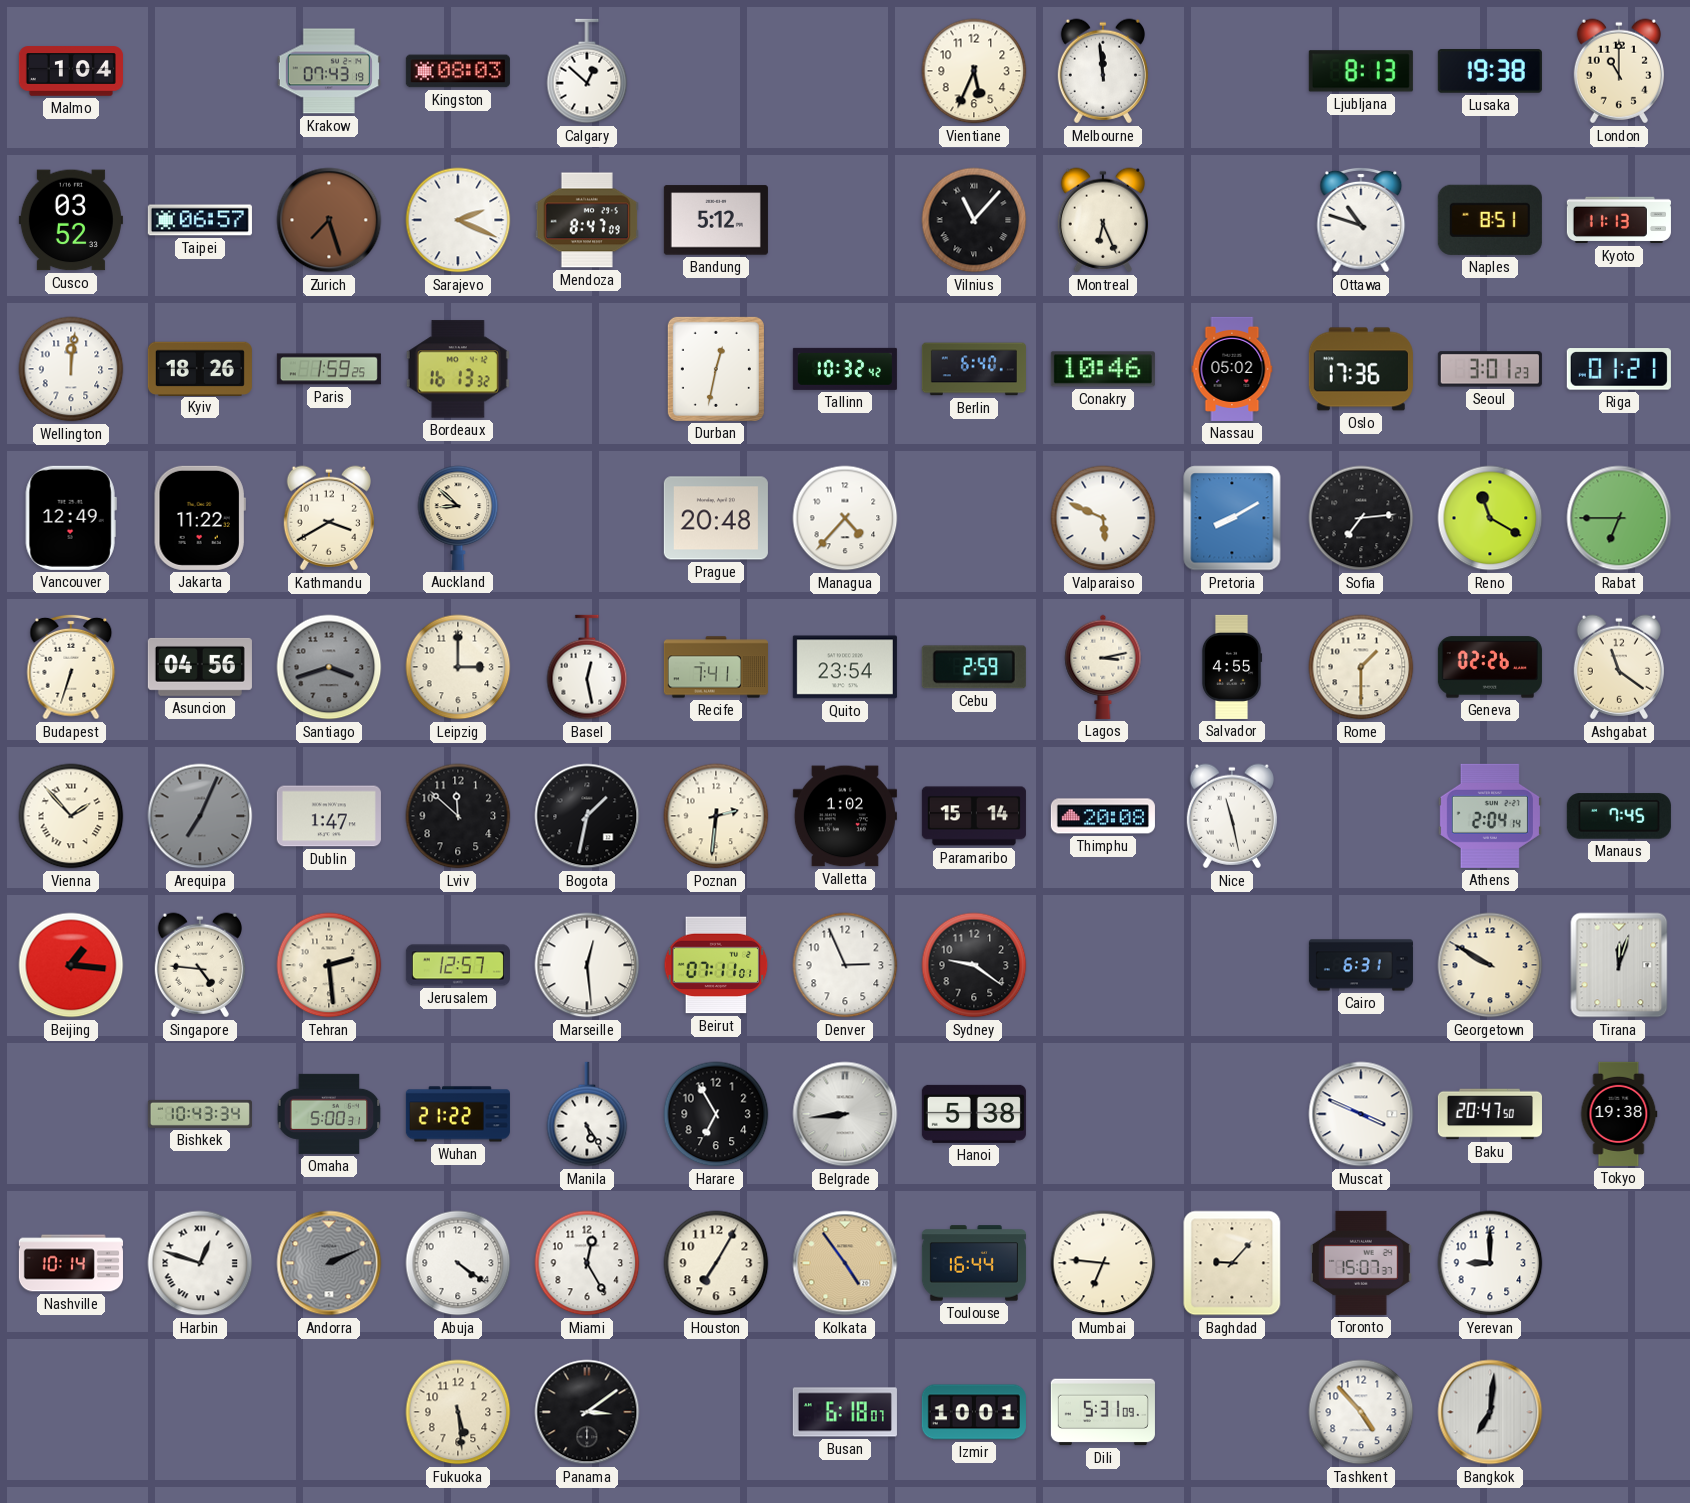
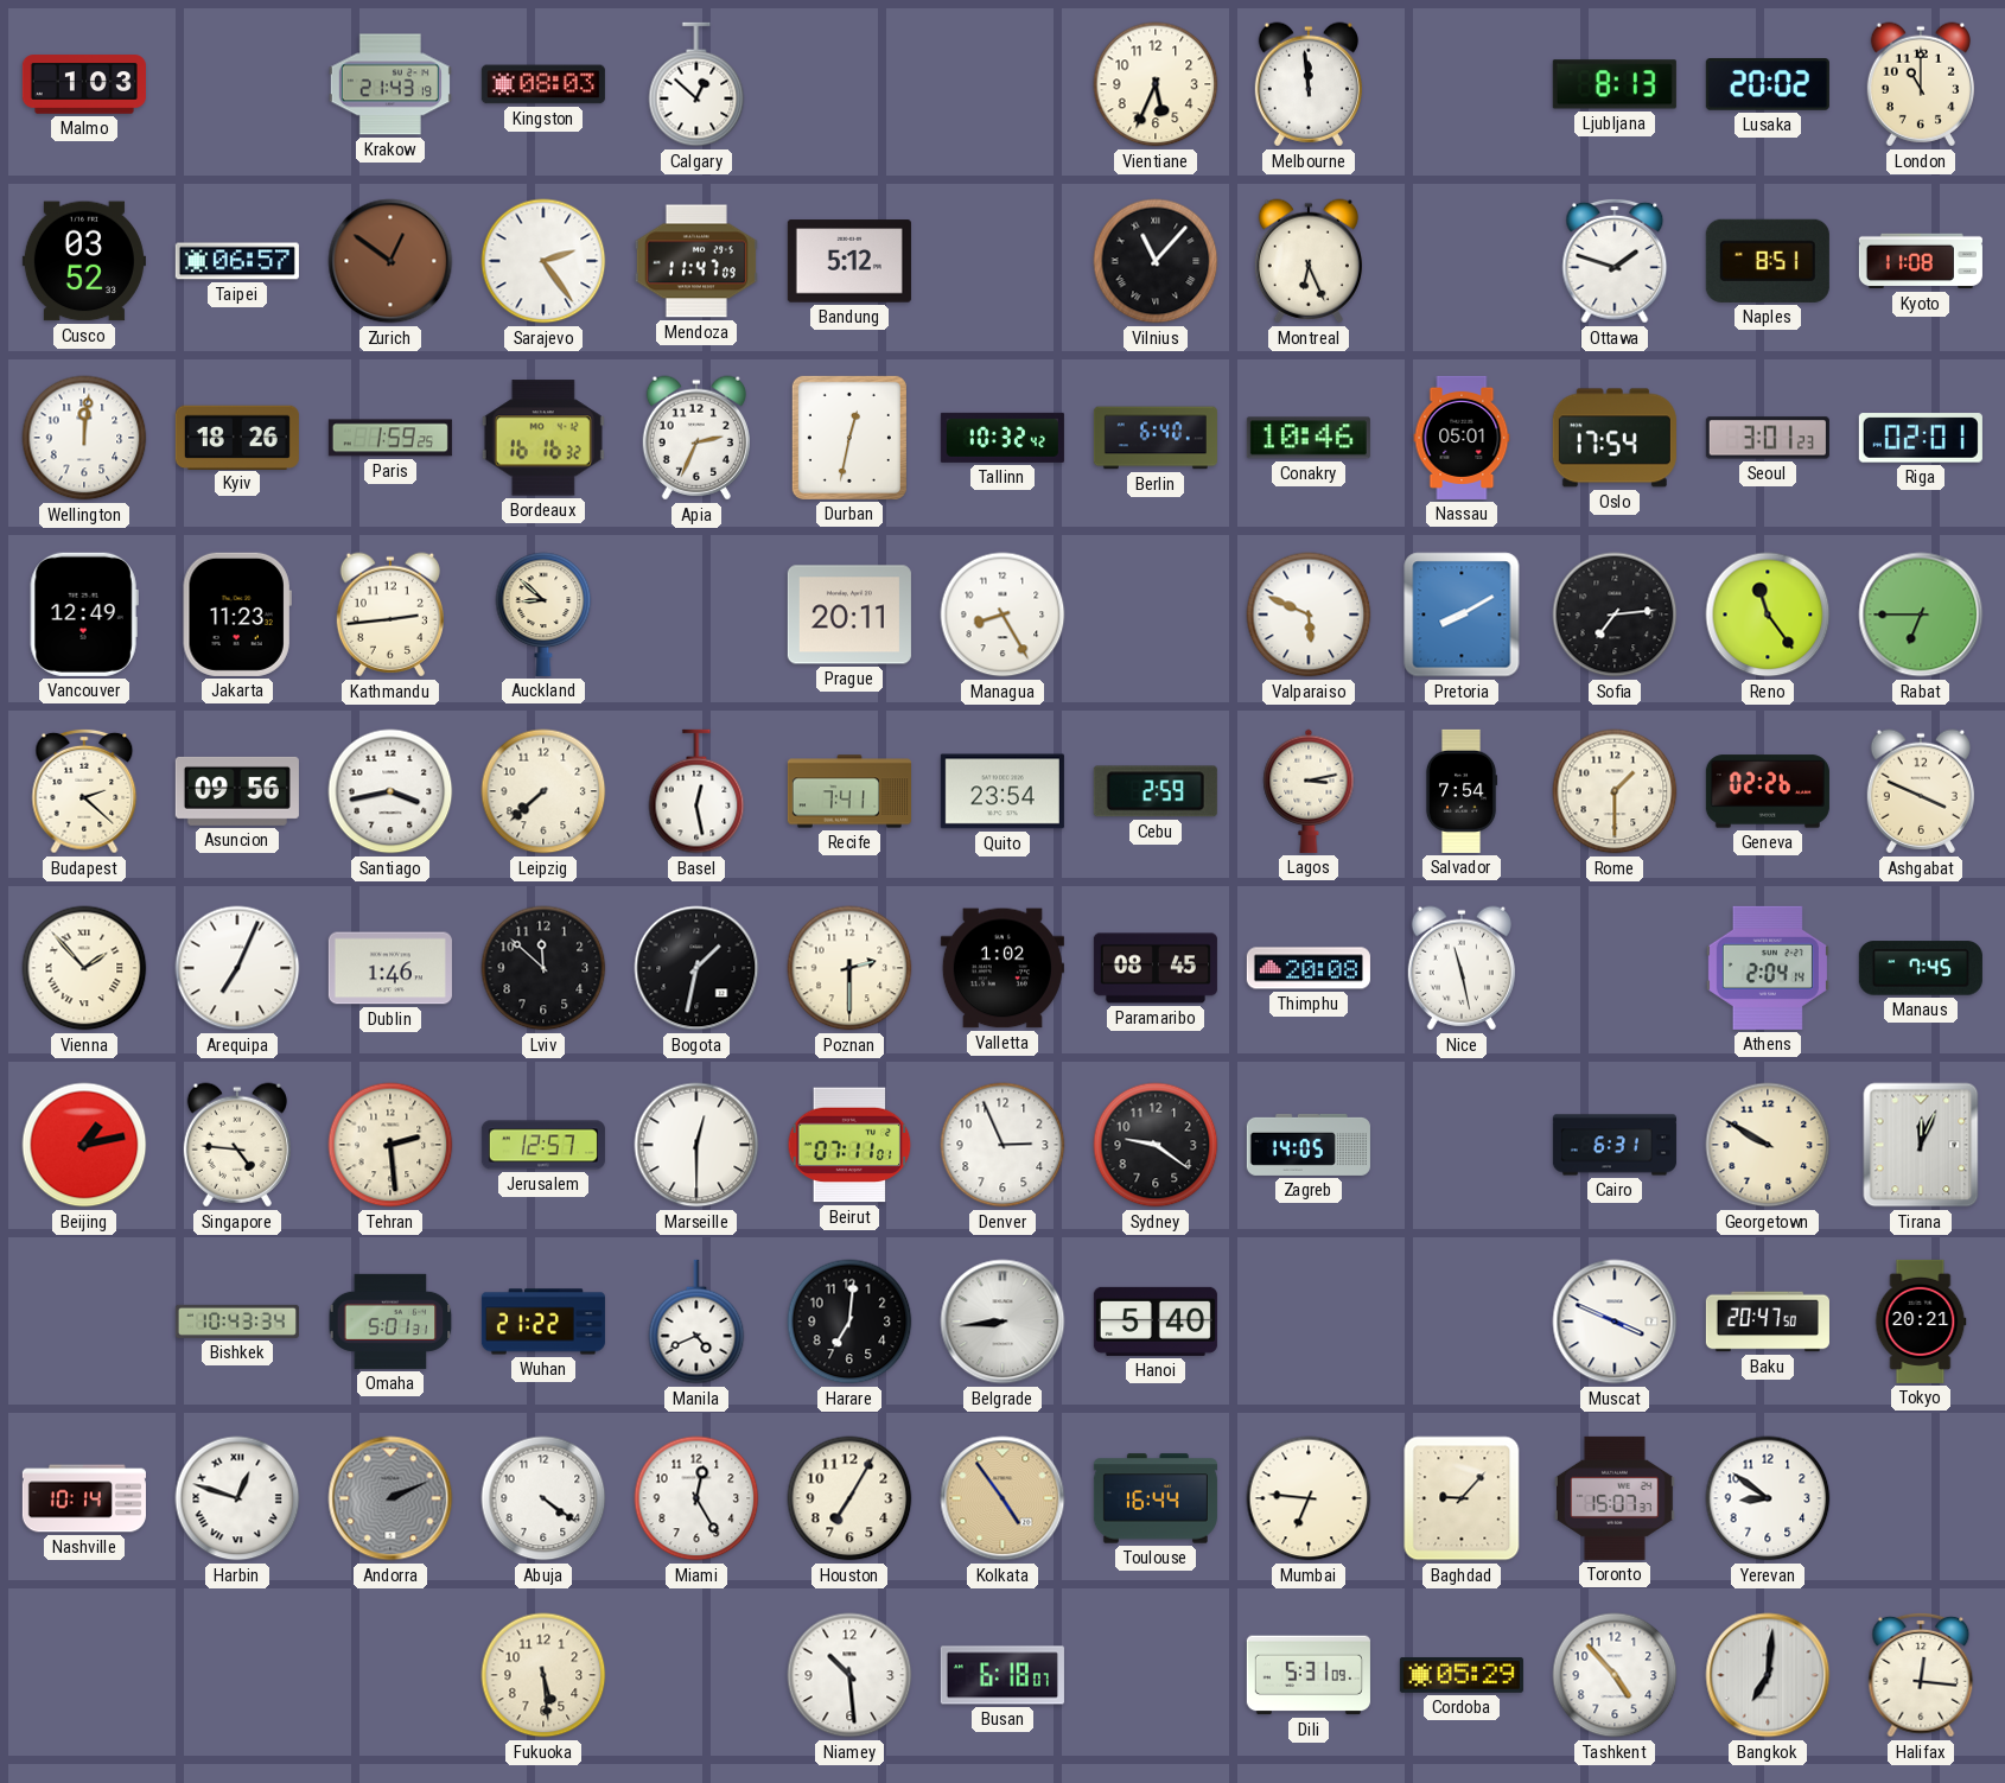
Malmo: 1:04 -> 1:03
Krakow: 07:43 -> 21:43
Lusaka: 19:38 -> 20:02
Zurich: 7:27 -> 12:51
Sarajevo: 2:19 -> 2:24
Mendoza: 8:47 -> 11:47
Ottawa: 10:48 -> 1:48
Kyoto: 11:13 -> 11:08
Bordeaux: 16:13 -> 16:16
Apia: none -> 2:34
Nassau: 05:02 -> 05:01
Oslo: 17:36 -> 17:54
Riga: 01:21 -> 02:01
Jakarta: 11:22 -> 11:23
Kathmandu: 3:40 -> 2:44
Prague: 20:48 -> 20:11
Managua: 4:37 -> 8:25
Reno: 11:20 -> 11:24
Budapest: 6:33 -> 2:22
Asuncion: 04:56 -> 09:56
Santiago: 3:42 -> 3:43
Santiago dial: grey -> white
Leipzig: 3:00 -> 7:38
Salvador: 4:55 -> 7:54
Ashgabat: 11:21 -> 3:49
Arequipa dial: grey -> white
Dublin: 1:47 -> 1:46
Poznan: 2:31 -> 2:30
Paramaribo: 15:14 -> 08:45
Beijing: 1:16 -> 1:13
Marseille: 12:29 -> 12:30
Zagreb: none -> 14:05
Tirana: 12:03 -> 12:04
Omaha: 5:00 -> 5:01
Manila: 5:24 -> 4:41
Harare: 6:55 -> 7:01
Hanoi: 5:38 -> 5:40
Tokyo: 19:38 -> 20:21
Yerevan: 9:00 -> 8:51
Panama: 3:09 -> none
Niamey: none -> 10:29
Izmir: 10:01 -> none
Cordoba: none -> 05:29
Halifax: none -> 12:16
